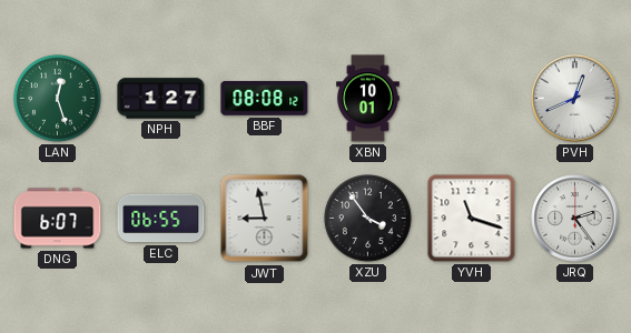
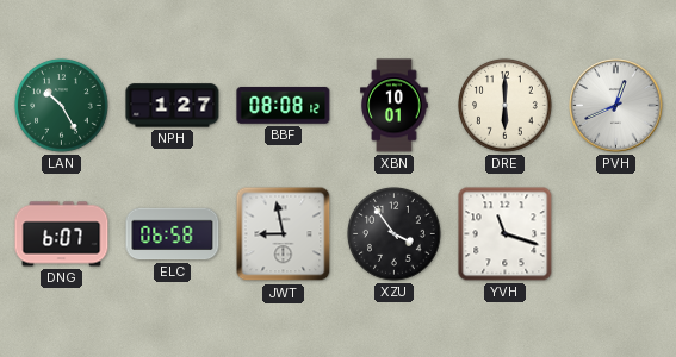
LAN: 12:27 -> 10:25
DRE: none -> 6:00
ELC: 06:55 -> 06:58
JRQ: 2:24 -> none
